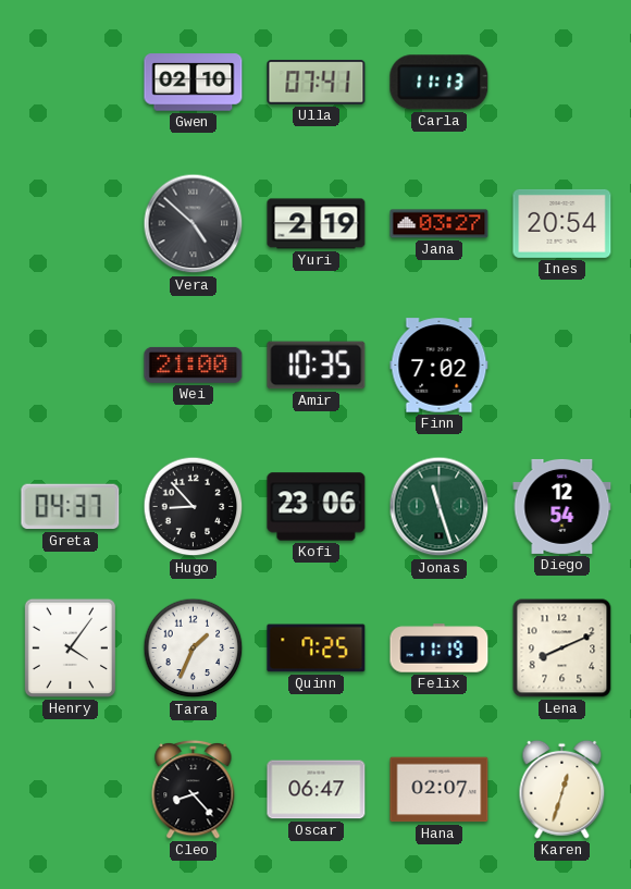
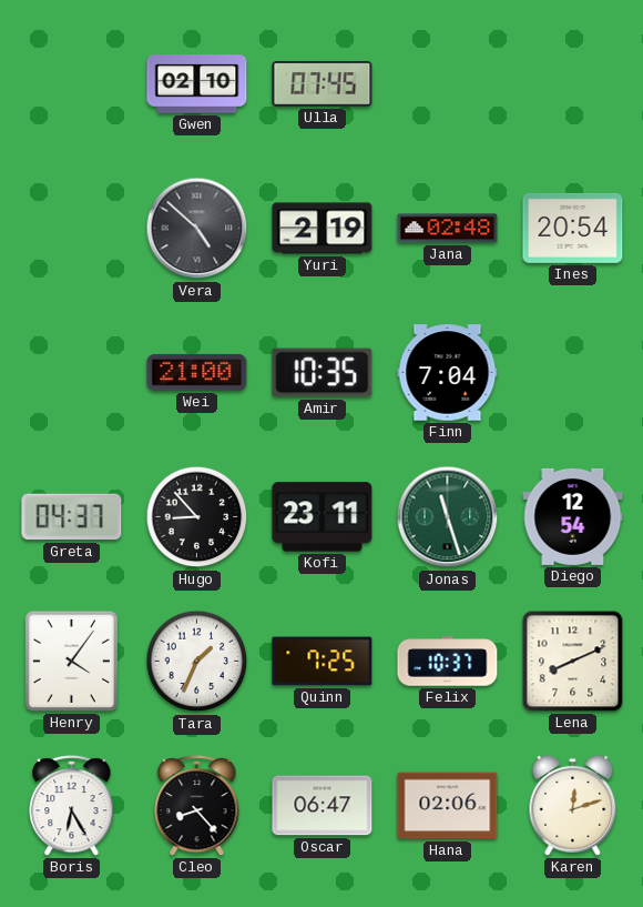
Ulla: 07:41 -> 07:45
Carla: 11:13 -> none
Jana: 03:27 -> 02:48
Finn: 7:02 -> 7:04
Kofi: 23:06 -> 23:11
Felix: 11:19 -> 10:37
Boris: none -> 6:25
Hana: 02:07 -> 02:06
Karen: 12:33 -> 12:12
